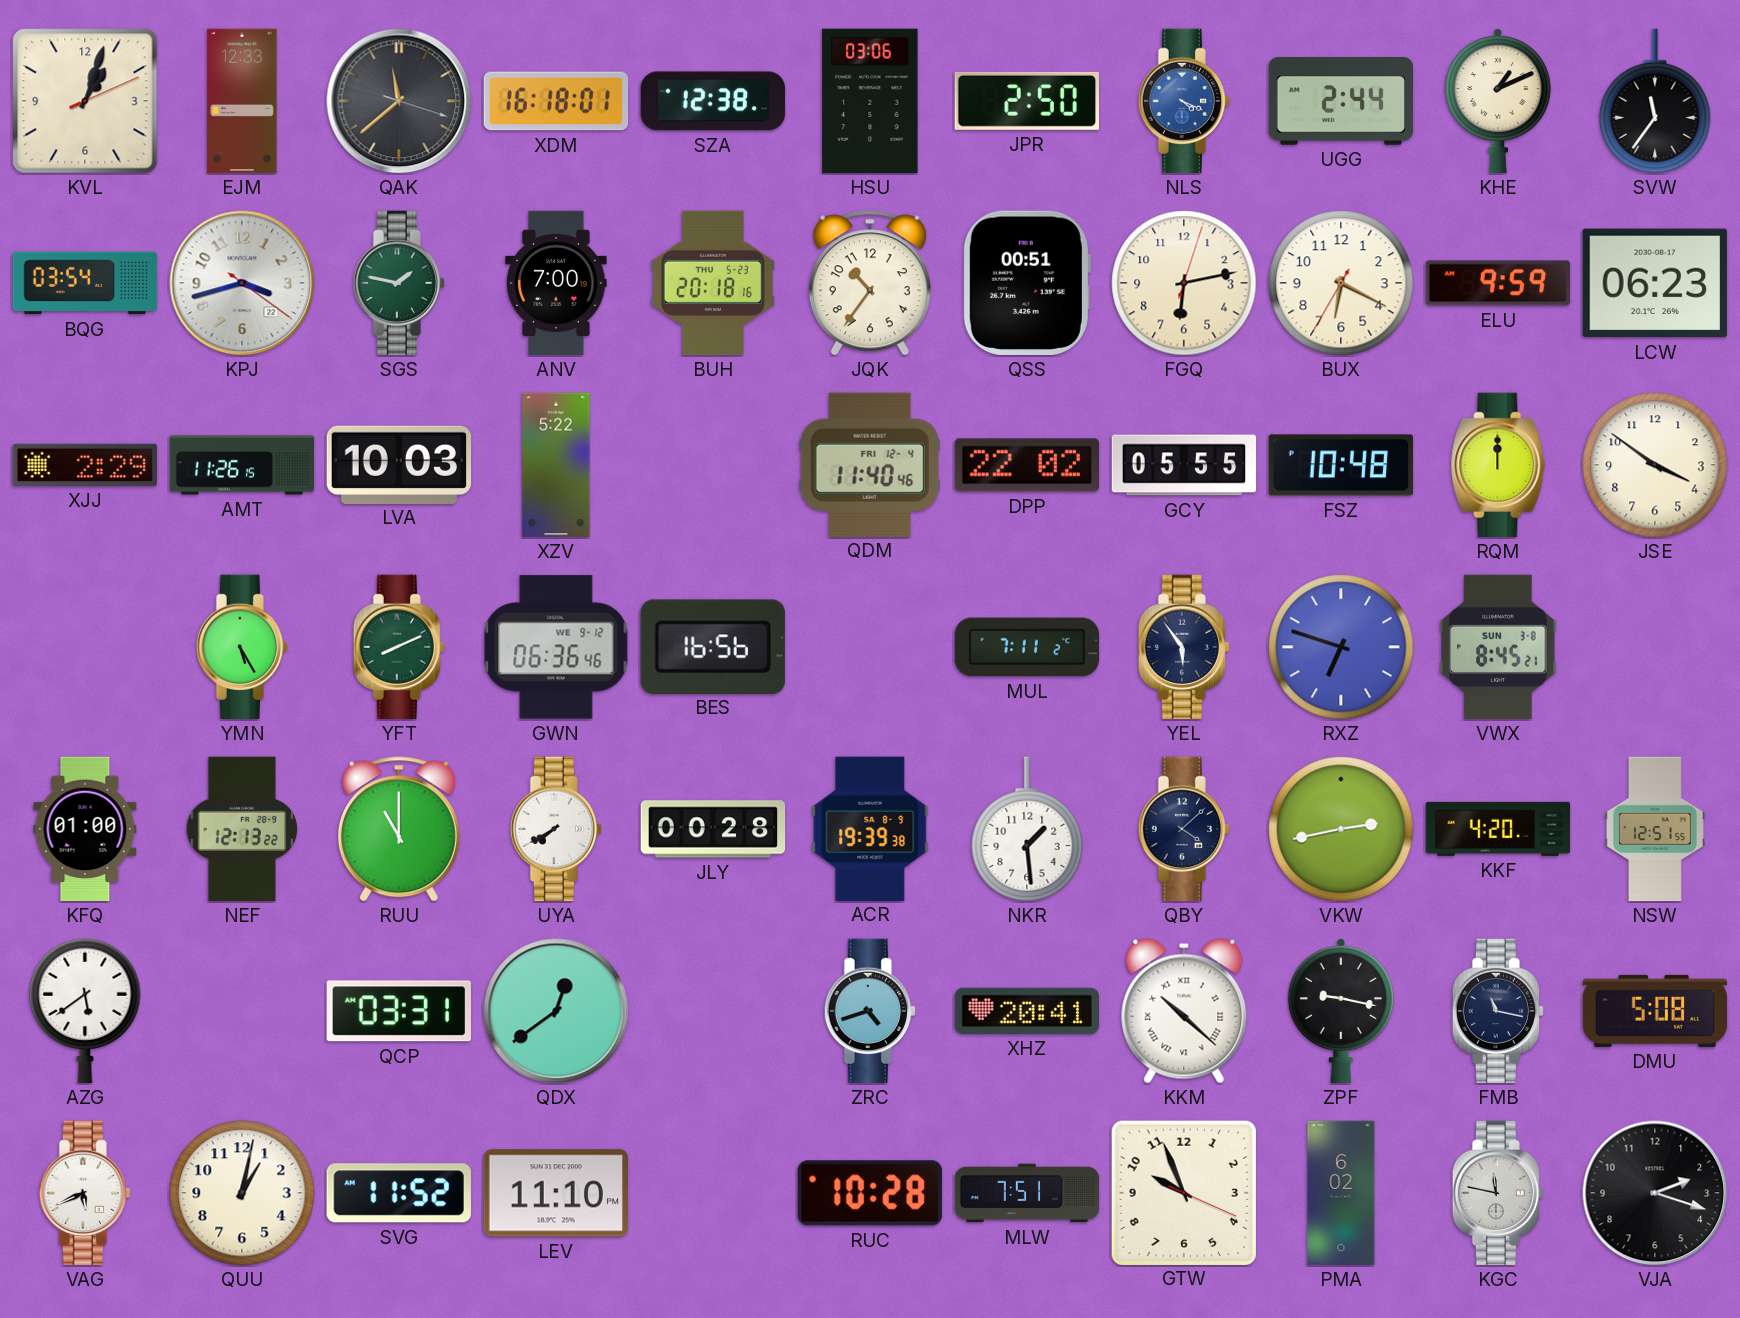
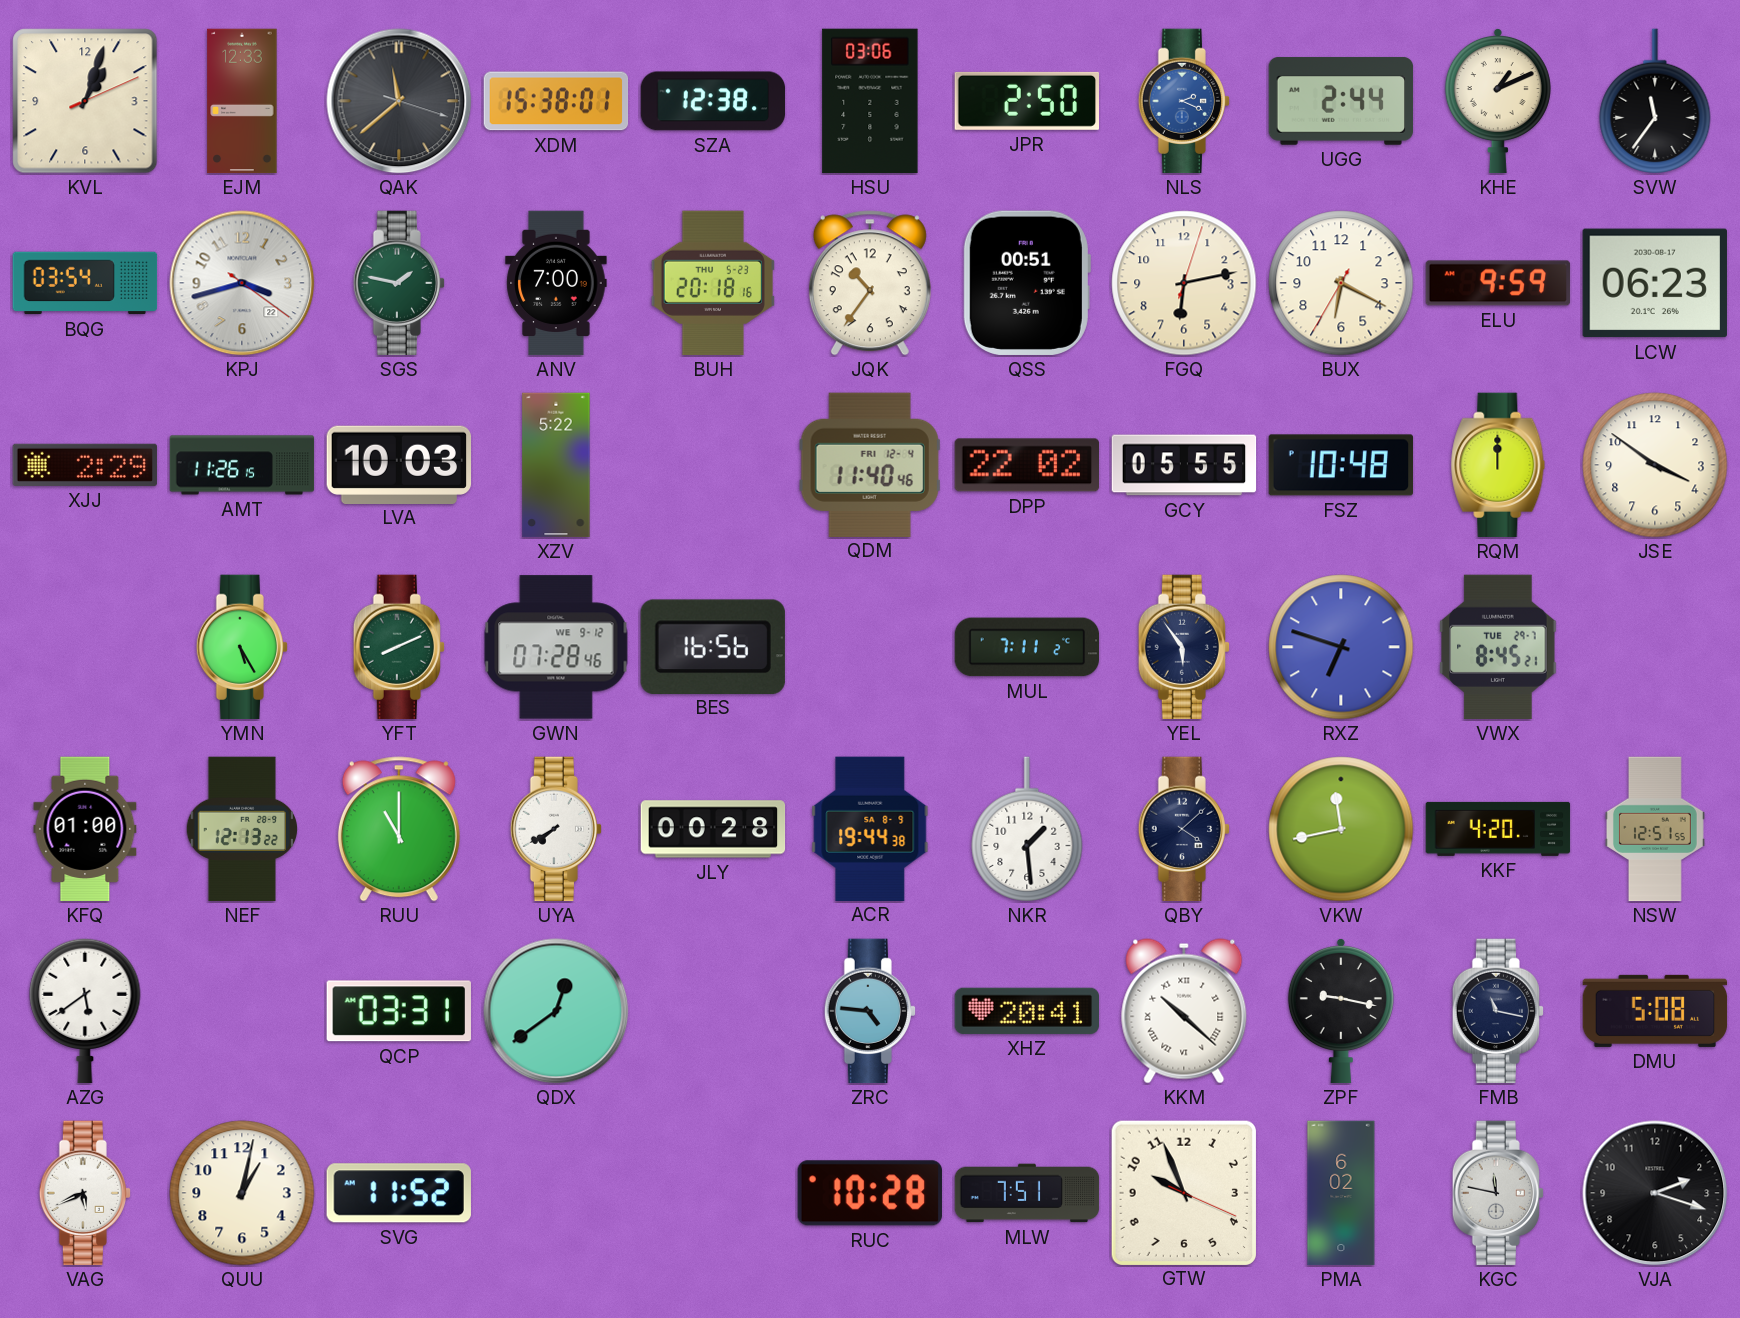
XDM: 16:18 -> 15:38
NLS: 4:19 -> 2:19
GWN: 06:36 -> 07:28
VWX date: SUN 3-8 -> TUE 29-7
ACR: 19:39 -> 19:44
VKW: 2:43 -> 11:43
ZRC: 4:42 -> 4:46
LEV: 11:10 -> none
